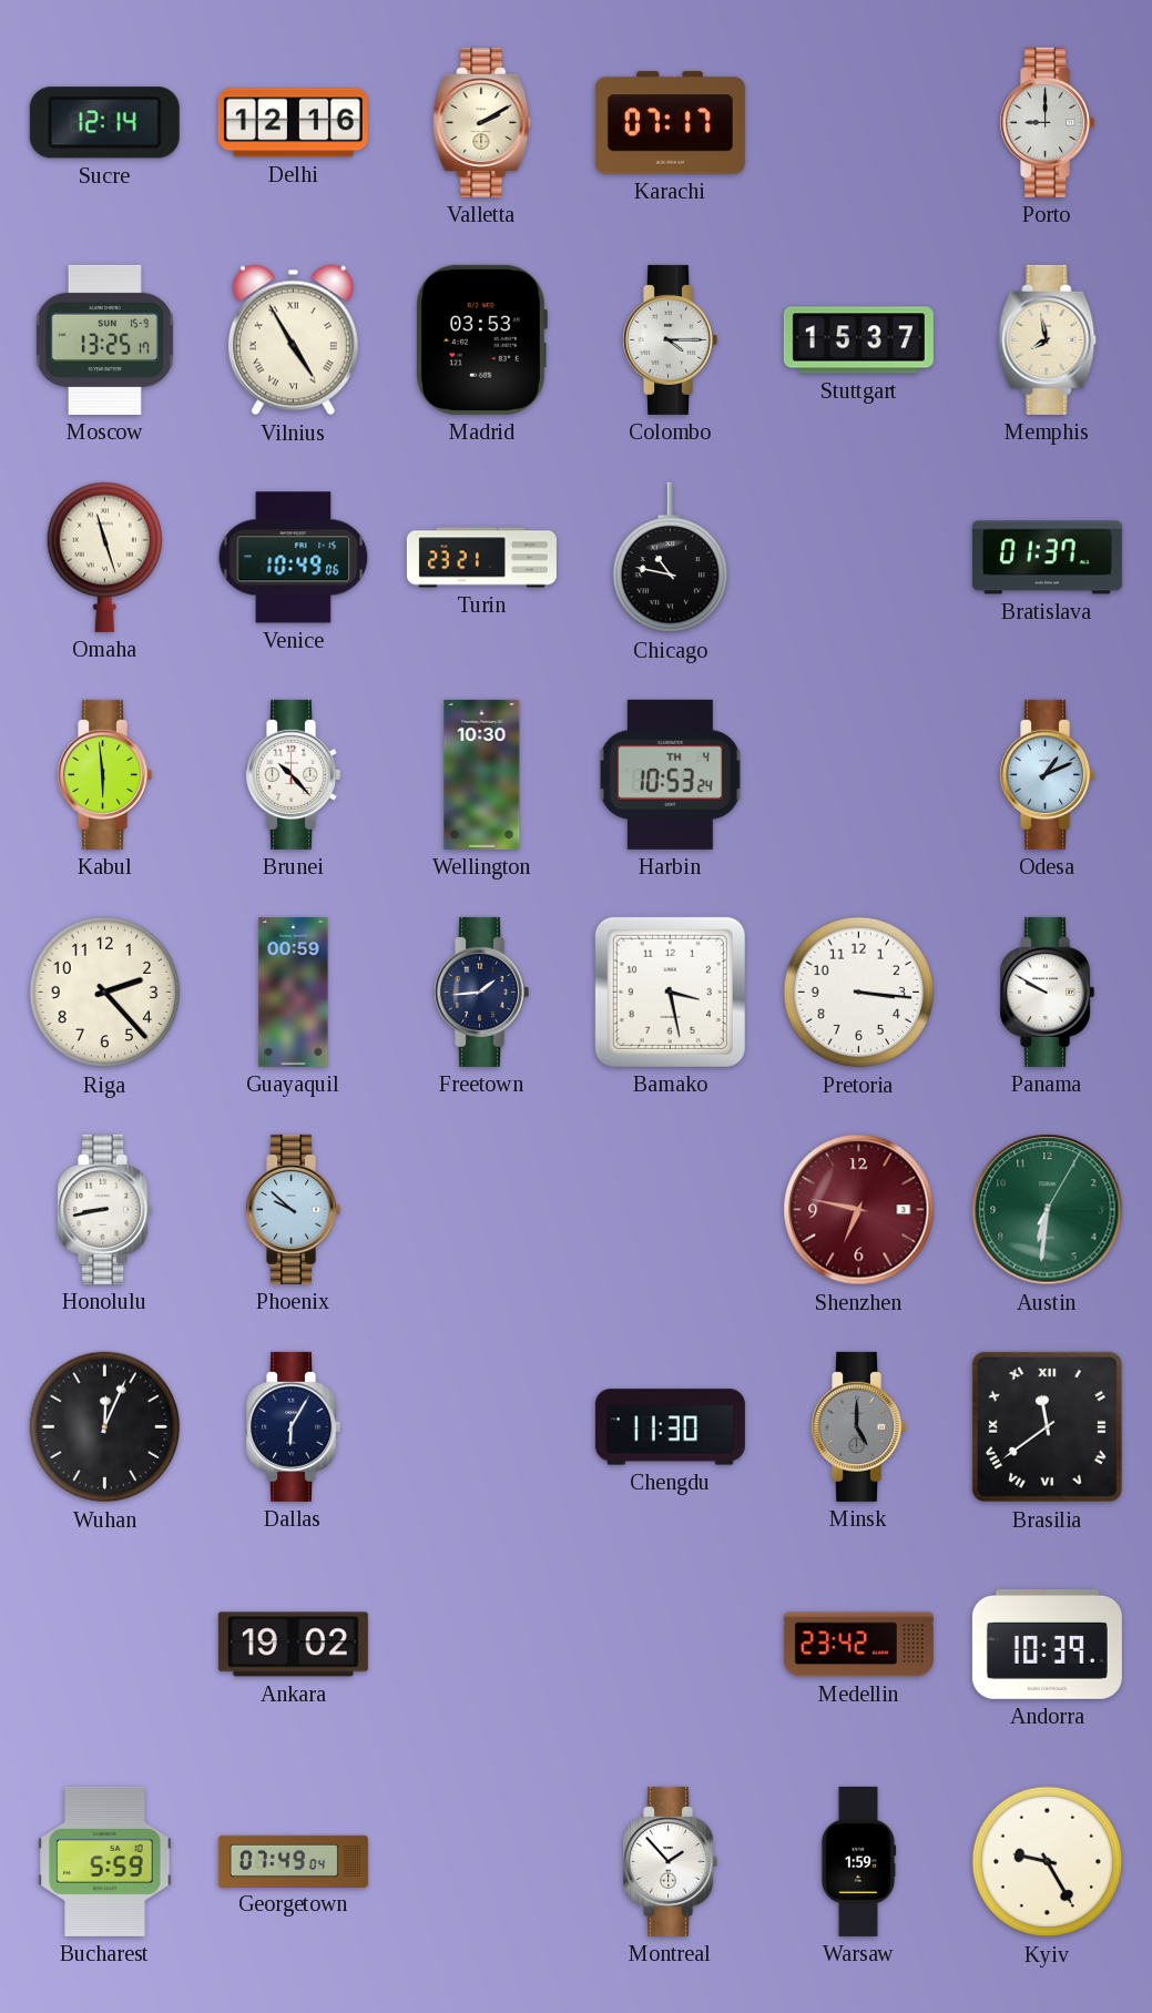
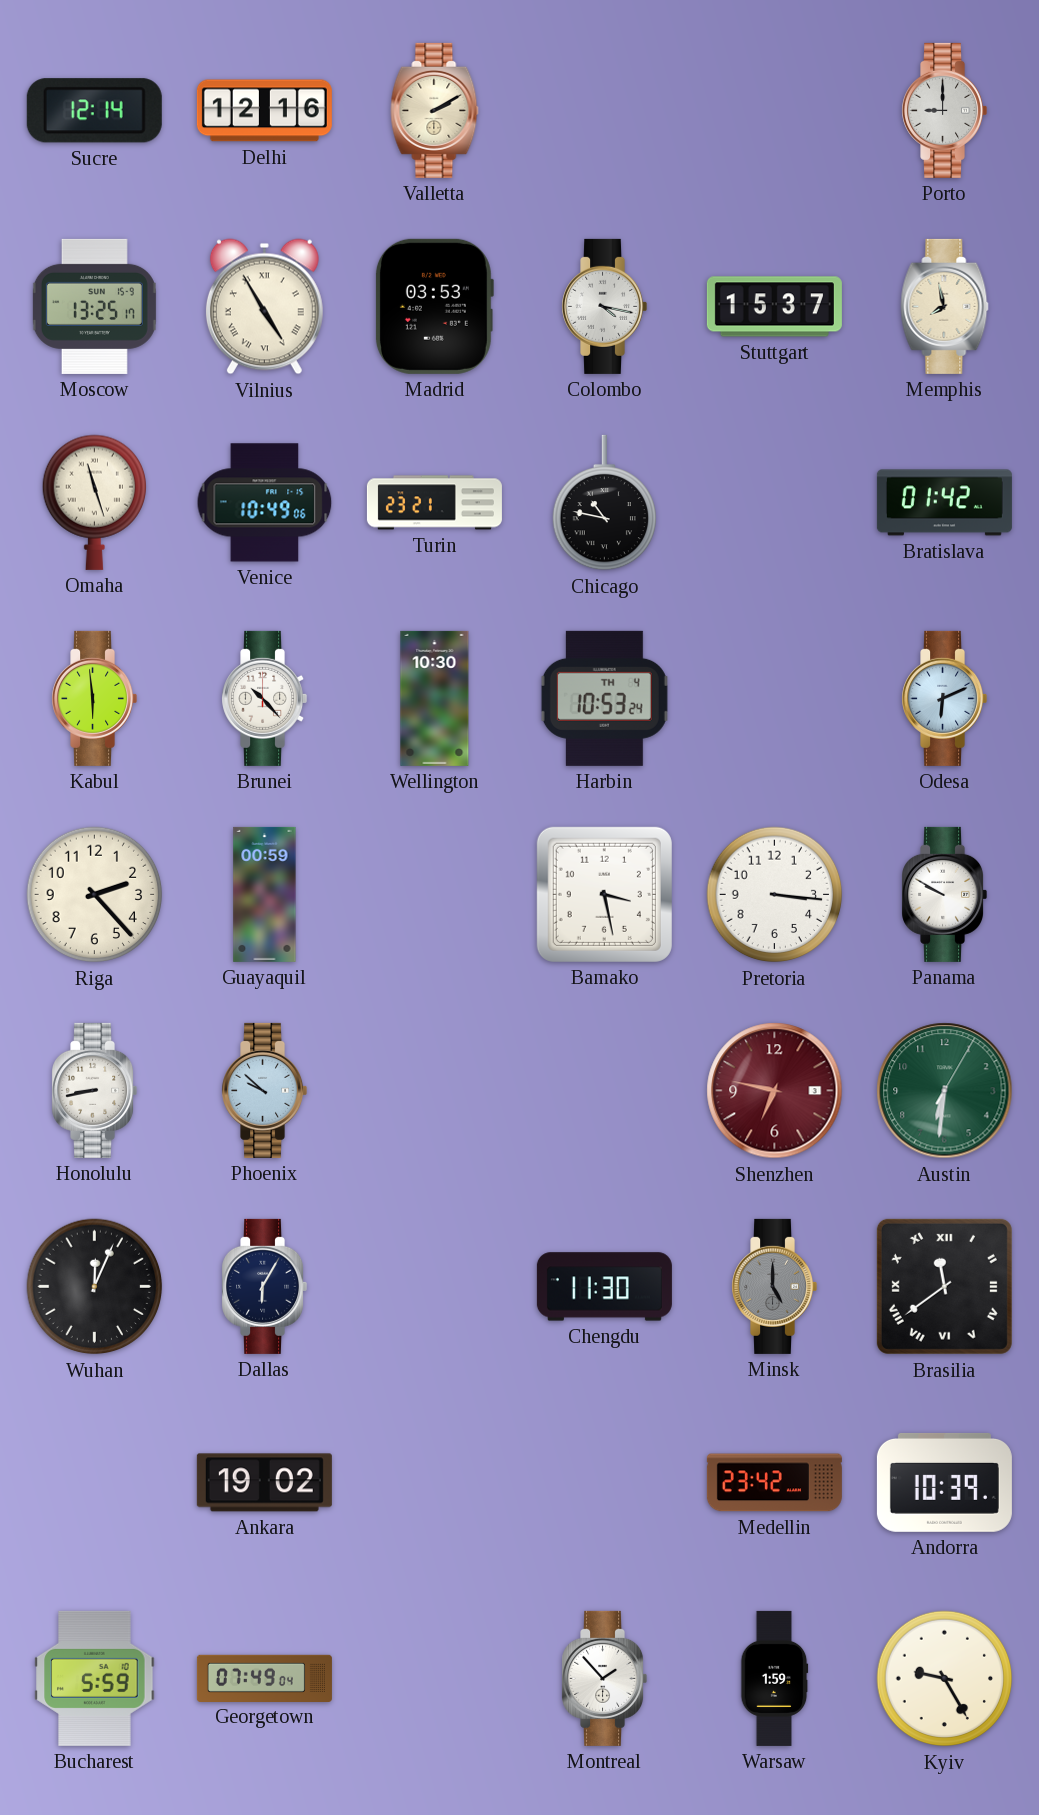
Karachi: 07:17 -> none
Colombo: 4:15 -> 4:17
Bratislava: 01:37 -> 01:42
Odesa: 1:11 -> 6:11
Freetown: 1:44 -> none
